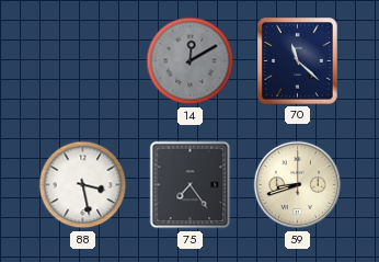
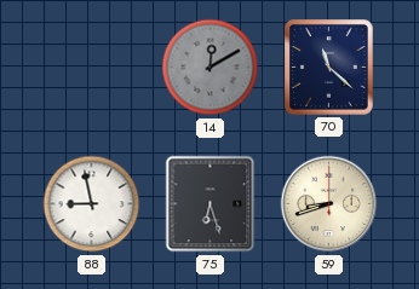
88: 3:28 -> 8:58
75: 7:24 -> 6:27
